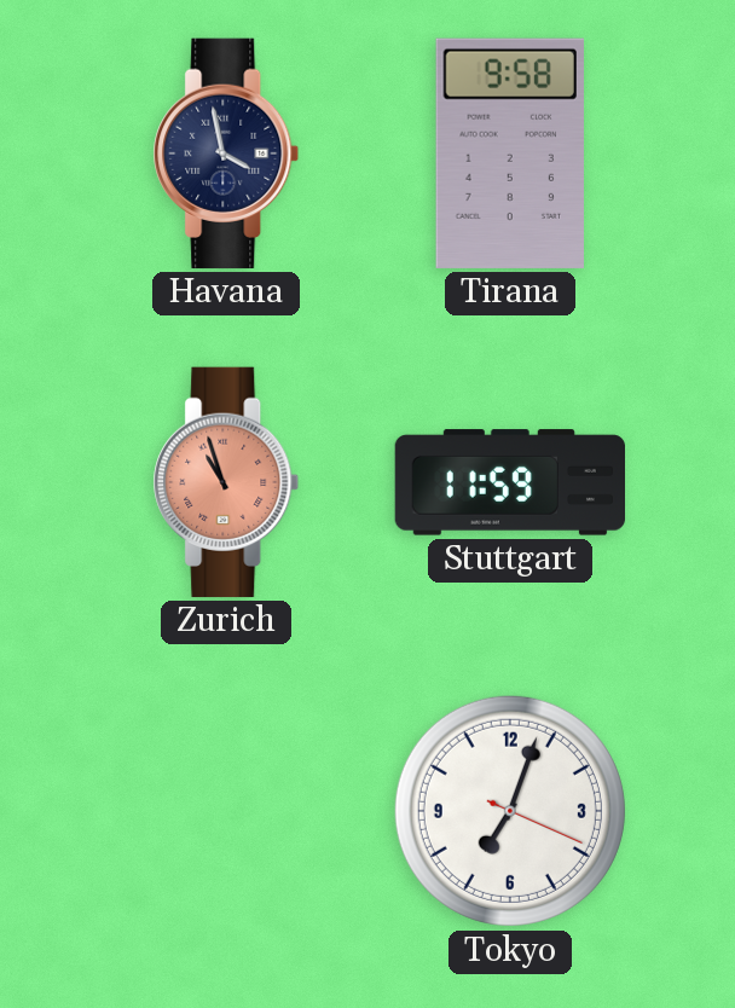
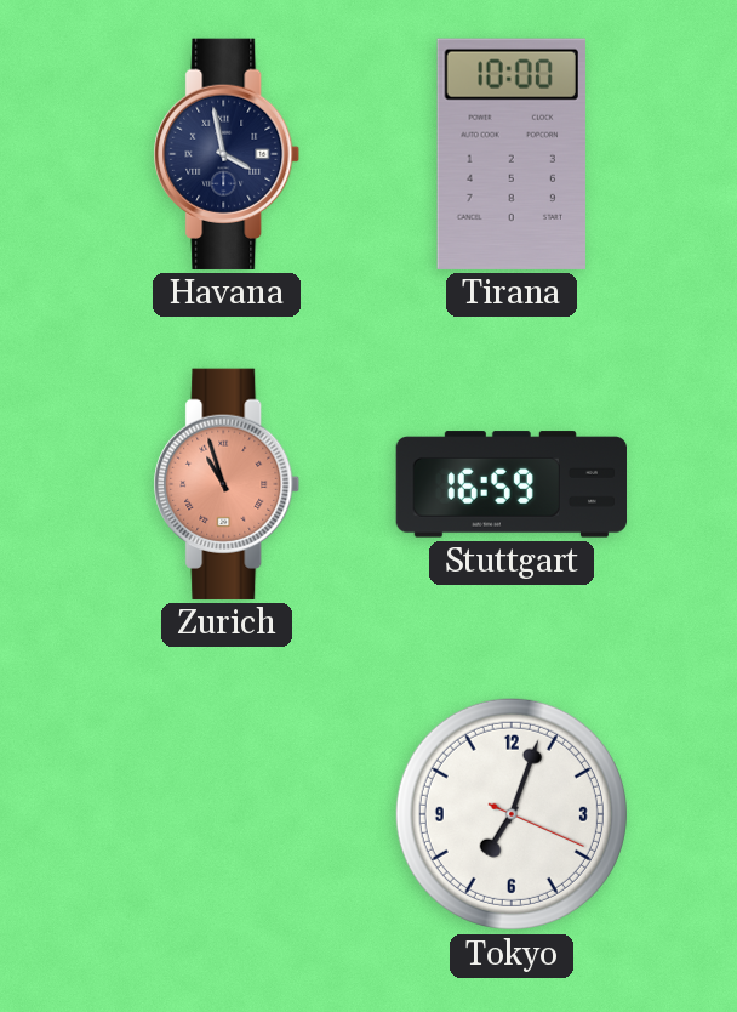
Tirana: 9:58 -> 10:00
Stuttgart: 11:59 -> 16:59
